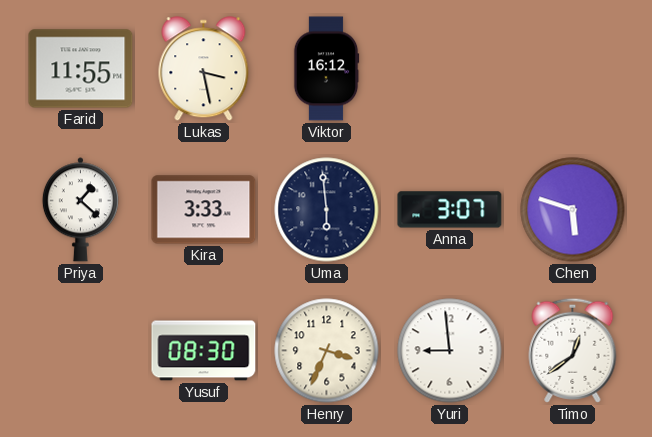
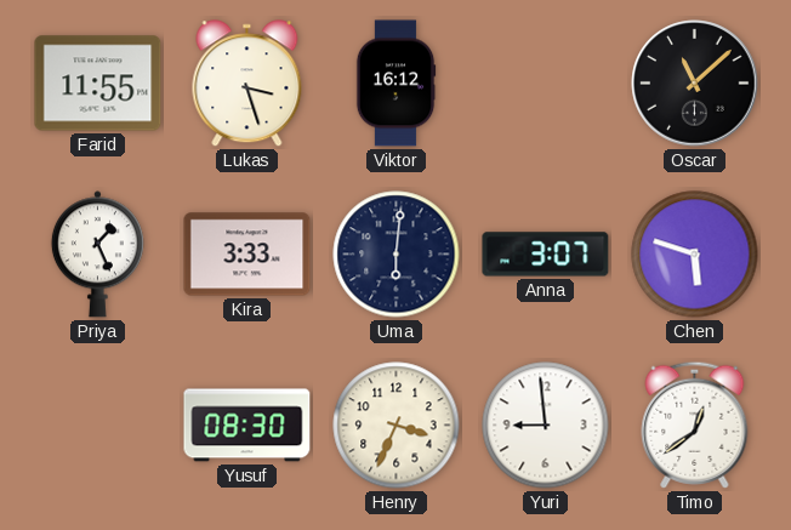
Lukas: 3:28 -> 3:27
Oscar: none -> 11:08
Priya: 1:22 -> 1:26
Uma: 5:59 -> 6:01
